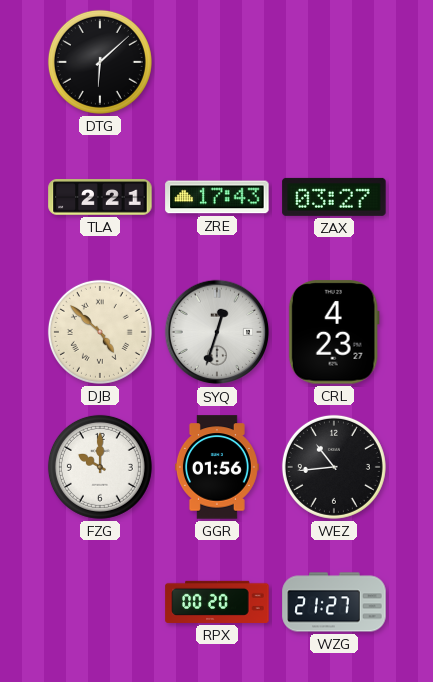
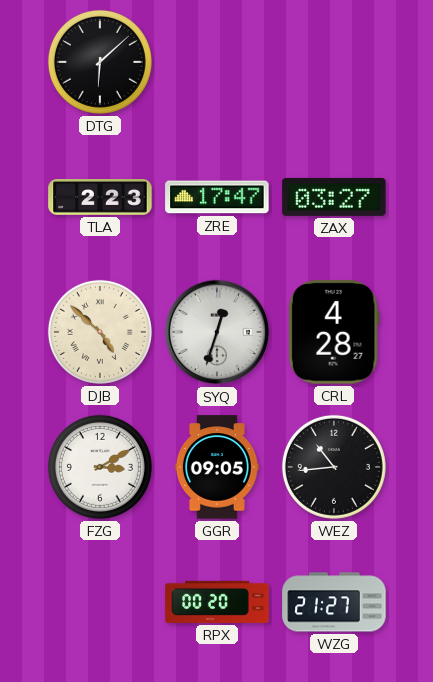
TLA: 2:21 -> 2:23
ZRE: 17:43 -> 17:47
CRL: 4:23 -> 4:28
FZG: 10:00 -> 3:10
GGR: 01:56 -> 09:05
